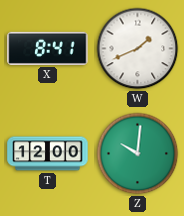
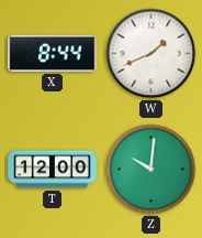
X: 8:41 -> 8:44
